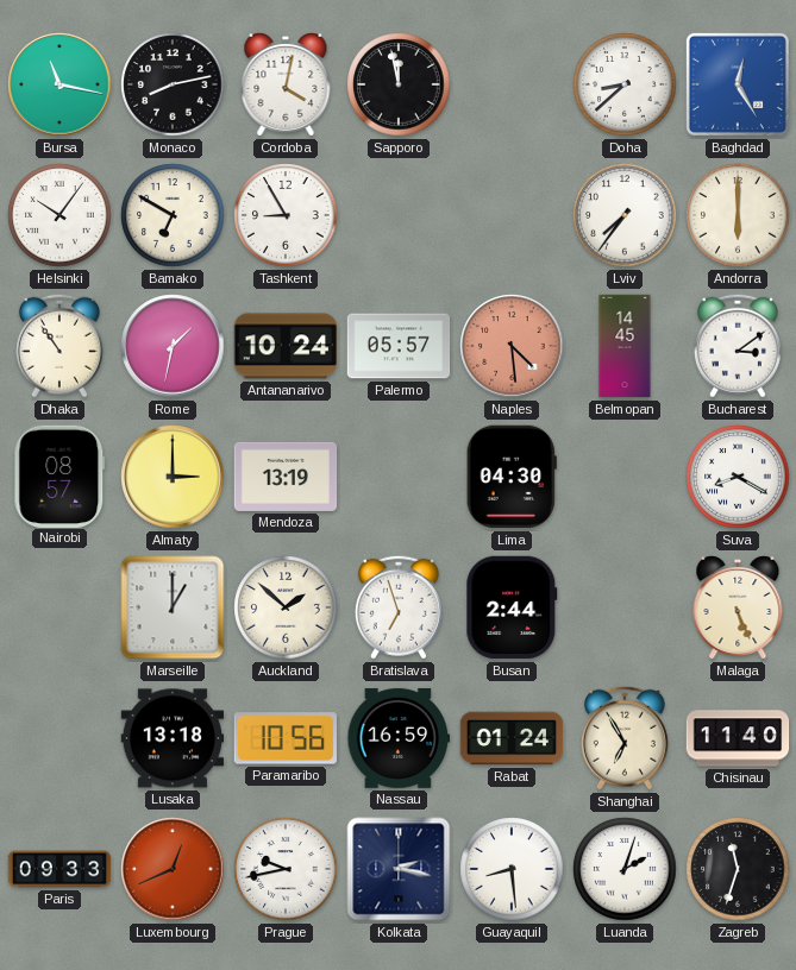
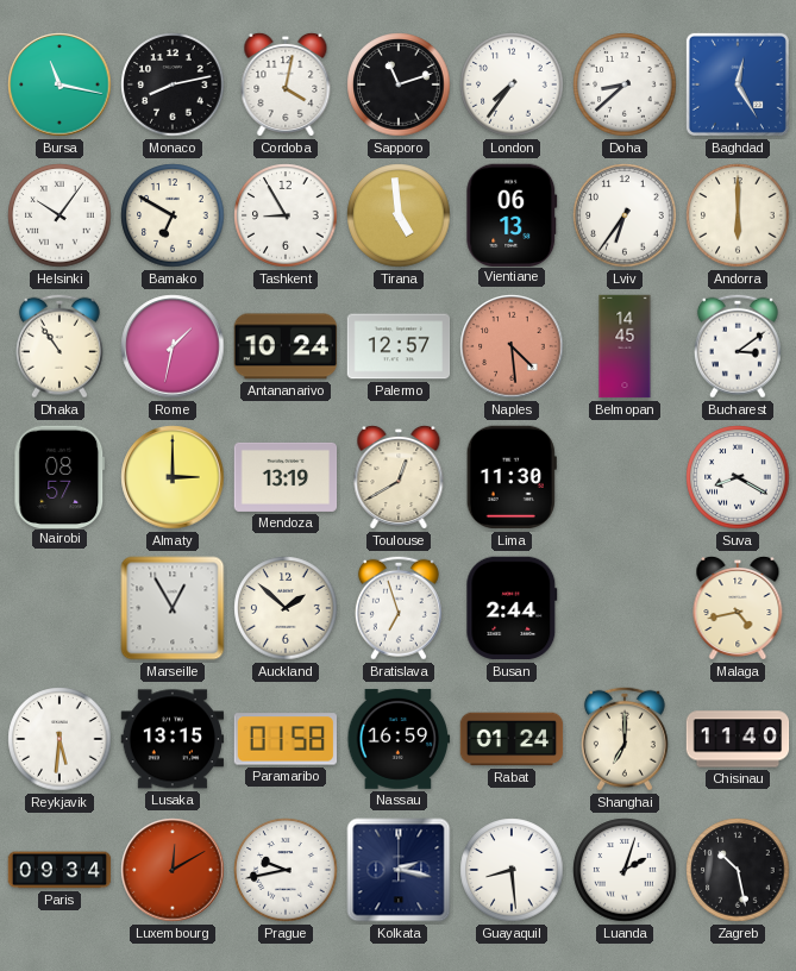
Sapporo: 11:58 -> 11:12
London: none -> 7:36
Tirana: none -> 4:59
Vientiane: none -> 06:13
Lviv: 7:36 -> 6:36
Palermo: 05:57 -> 12:57
Toulouse: none -> 12:40
Lima: 04:30 -> 11:30
Marseille: 1:00 -> 12:55
Malaga: 5:26 -> 4:43
Reykjavik: none -> 5:31
Lusaka: 13:18 -> 13:15
Paramaribo: 10:56 -> 01:58
Shanghai: 6:55 -> 7:00
Paris: 09:33 -> 09:34
Luxembourg: 12:41 -> 12:10
Zagreb: 11:33 -> 10:28
